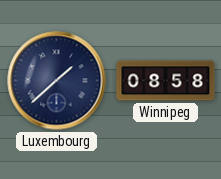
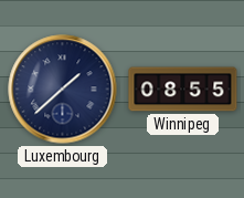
Winnipeg: 08:58 -> 08:55
